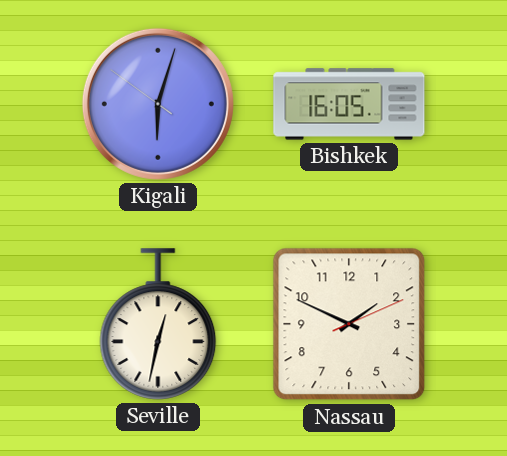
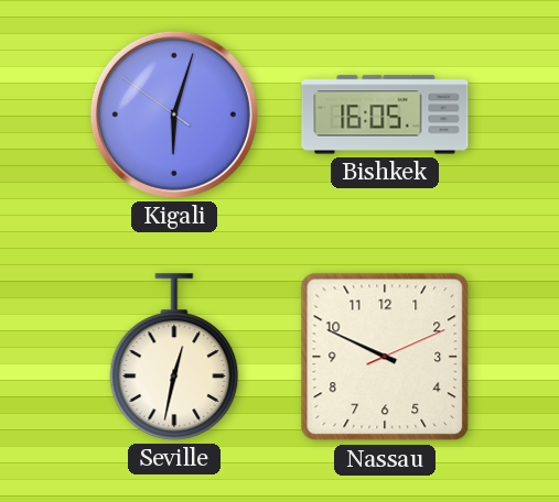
Nassau: 1:49 -> 9:49
